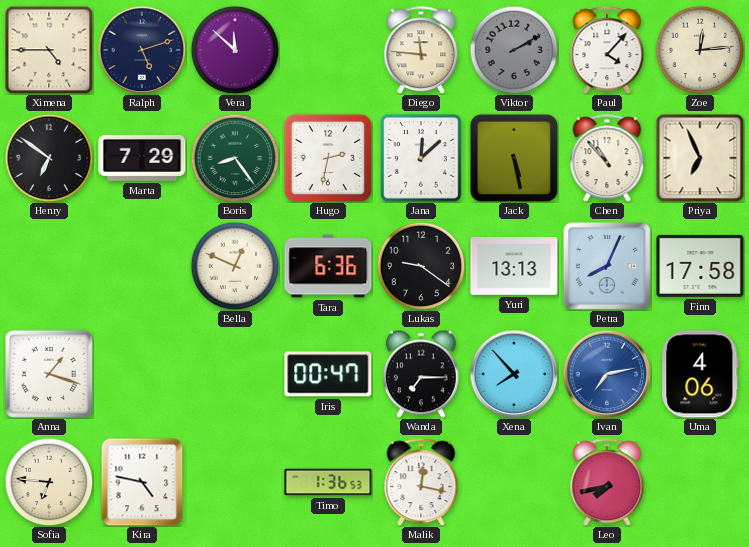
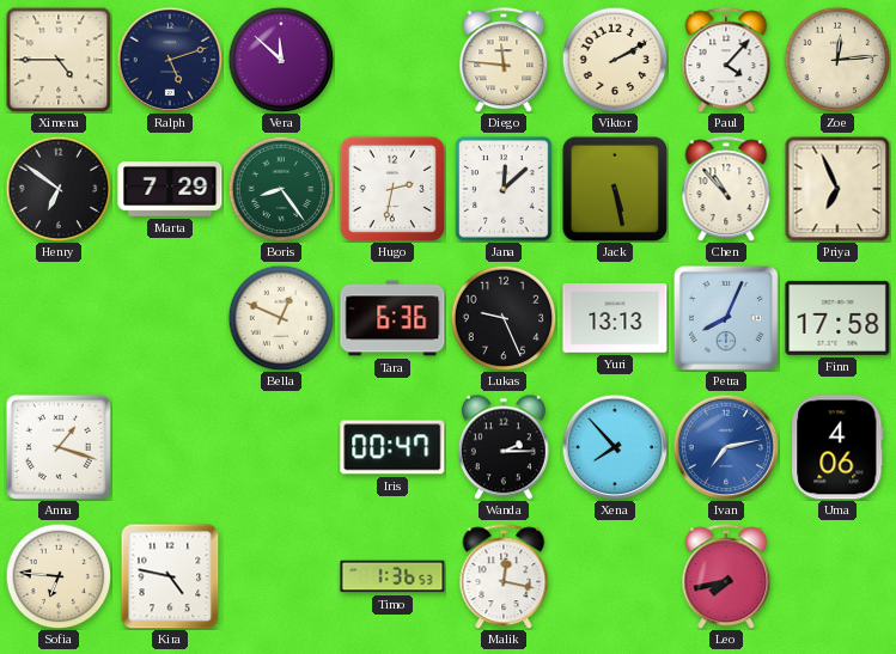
Viktor dial: grey -> cream
Lukas: 9:21 -> 9:26
Wanda: 7:15 -> 2:15
